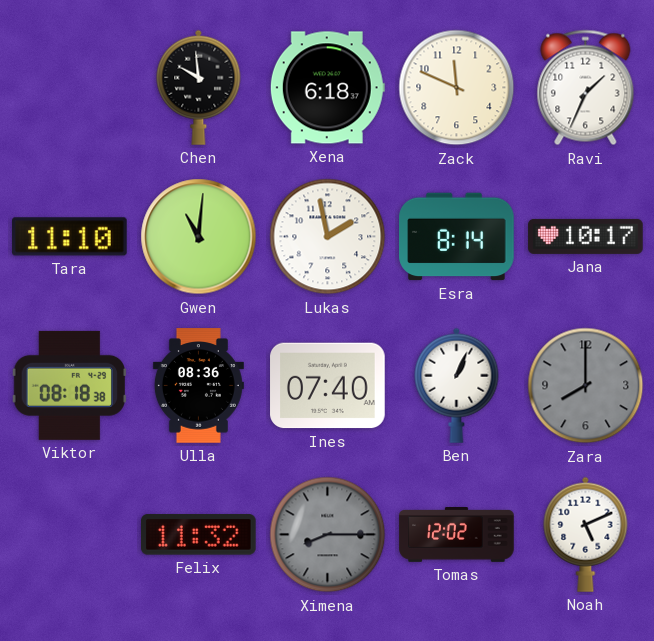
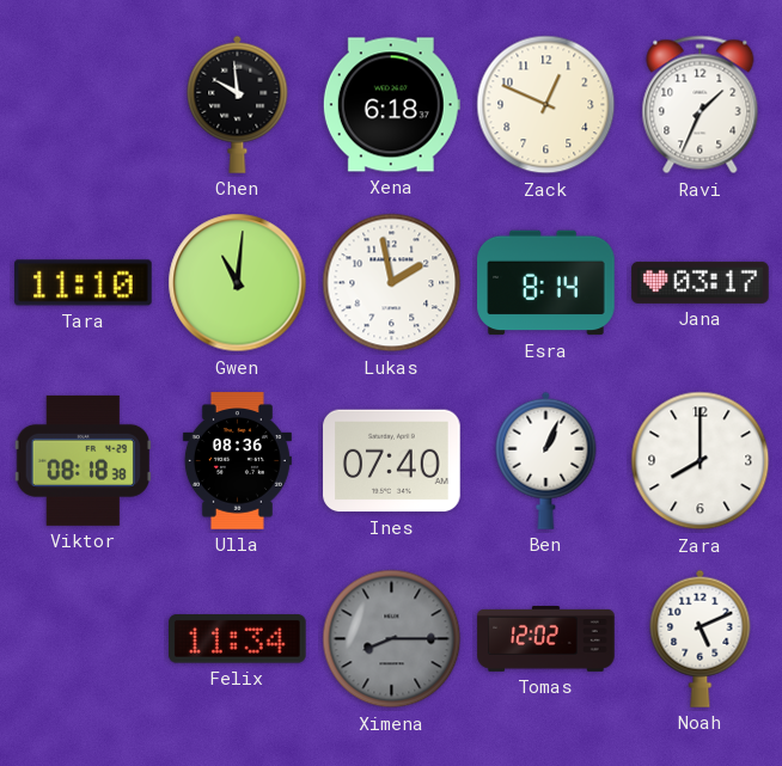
Zack: 11:49 -> 12:49
Jana: 10:17 -> 03:17
Zara dial: grey -> white
Felix: 11:32 -> 11:34
